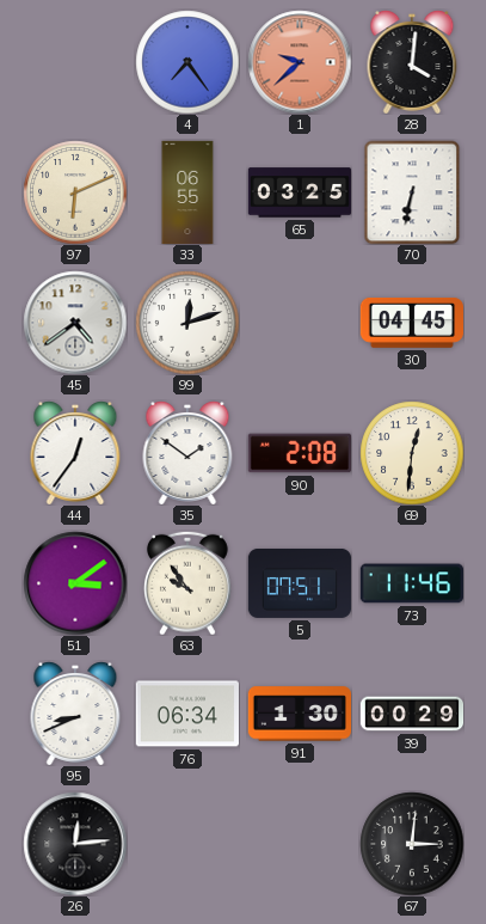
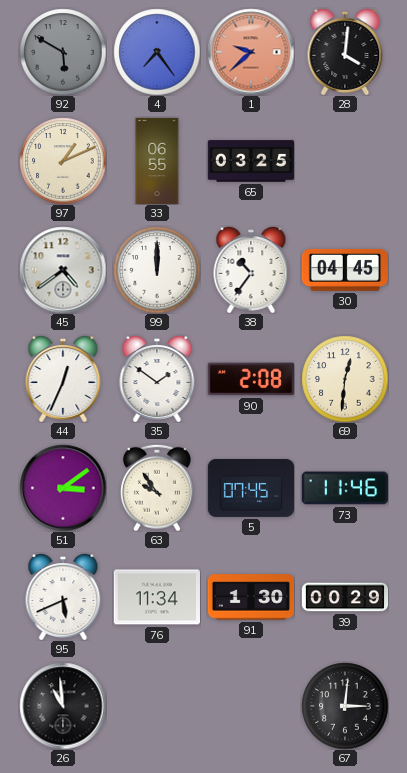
92: none -> 5:50
97: 6:11 -> 1:11
70: 6:32 -> none
99: 12:12 -> 12:00
38: none -> 10:36
44: 12:36 -> 12:34
5: 07:51 -> 07:45
95: 8:41 -> 5:41
76: 06:34 -> 11:34
26: 12:14 -> 10:59
